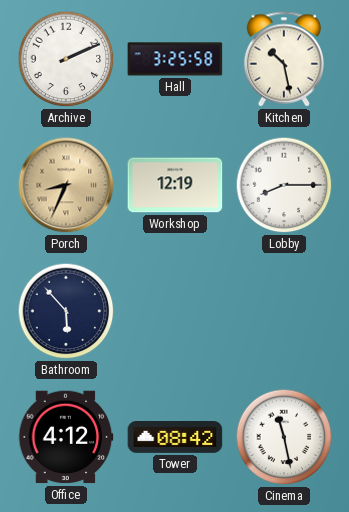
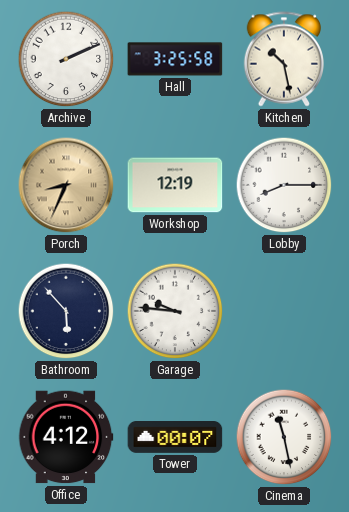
Garage: none -> 9:46
Tower: 08:42 -> 00:07
